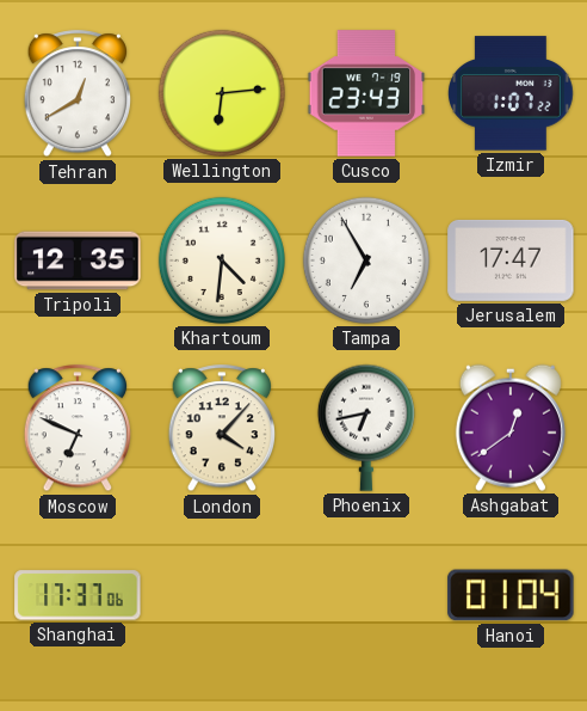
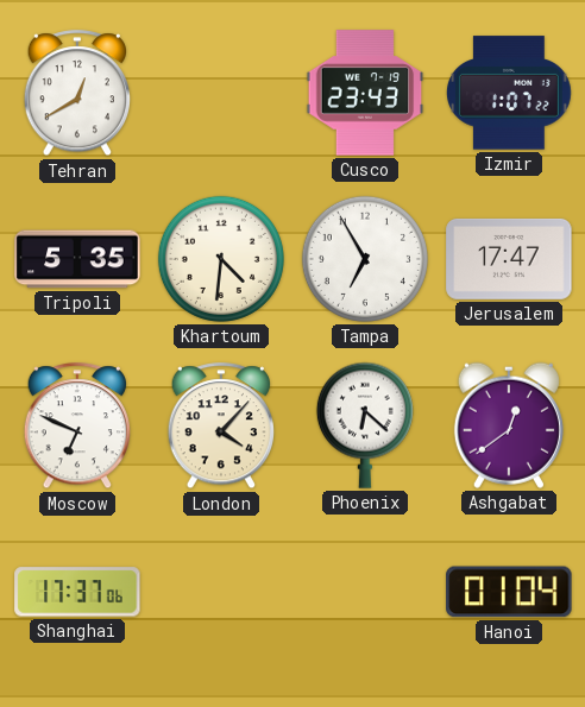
Wellington: 6:14 -> none
Tripoli: 12:35 -> 5:35
Phoenix: 6:43 -> 6:22
